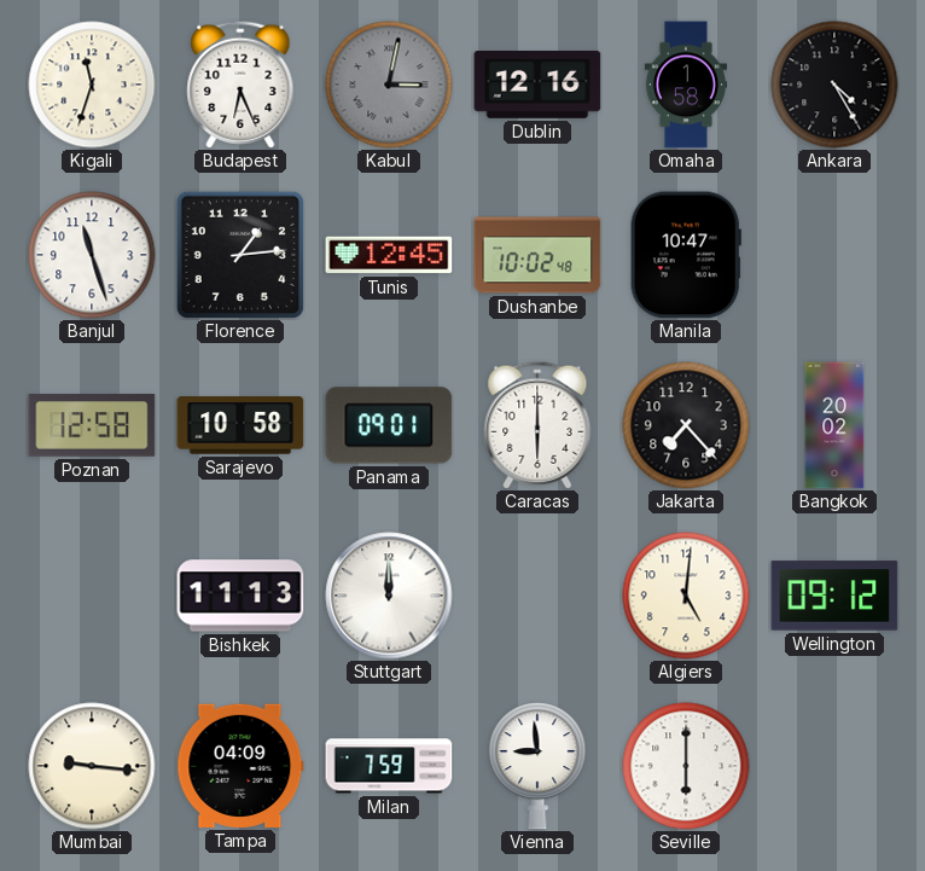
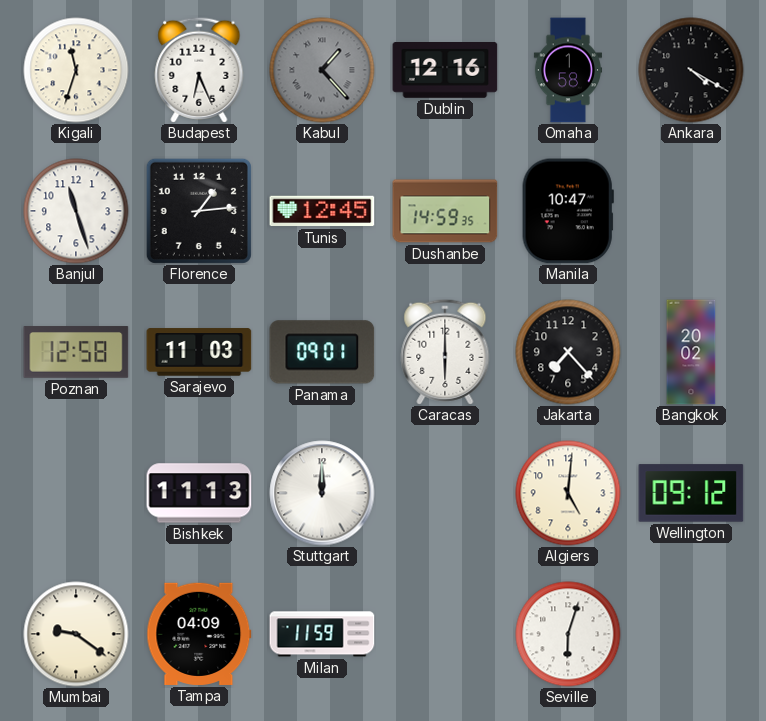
Kabul: 3:02 -> 1:23
Ankara: 4:25 -> 4:20
Dushanbe: 10:02 -> 14:59
Sarajevo: 10:58 -> 11:03
Mumbai: 9:16 -> 9:21
Milan: 7:59 -> 11:59
Vienna: 8:59 -> none
Seville: 6:00 -> 6:03
